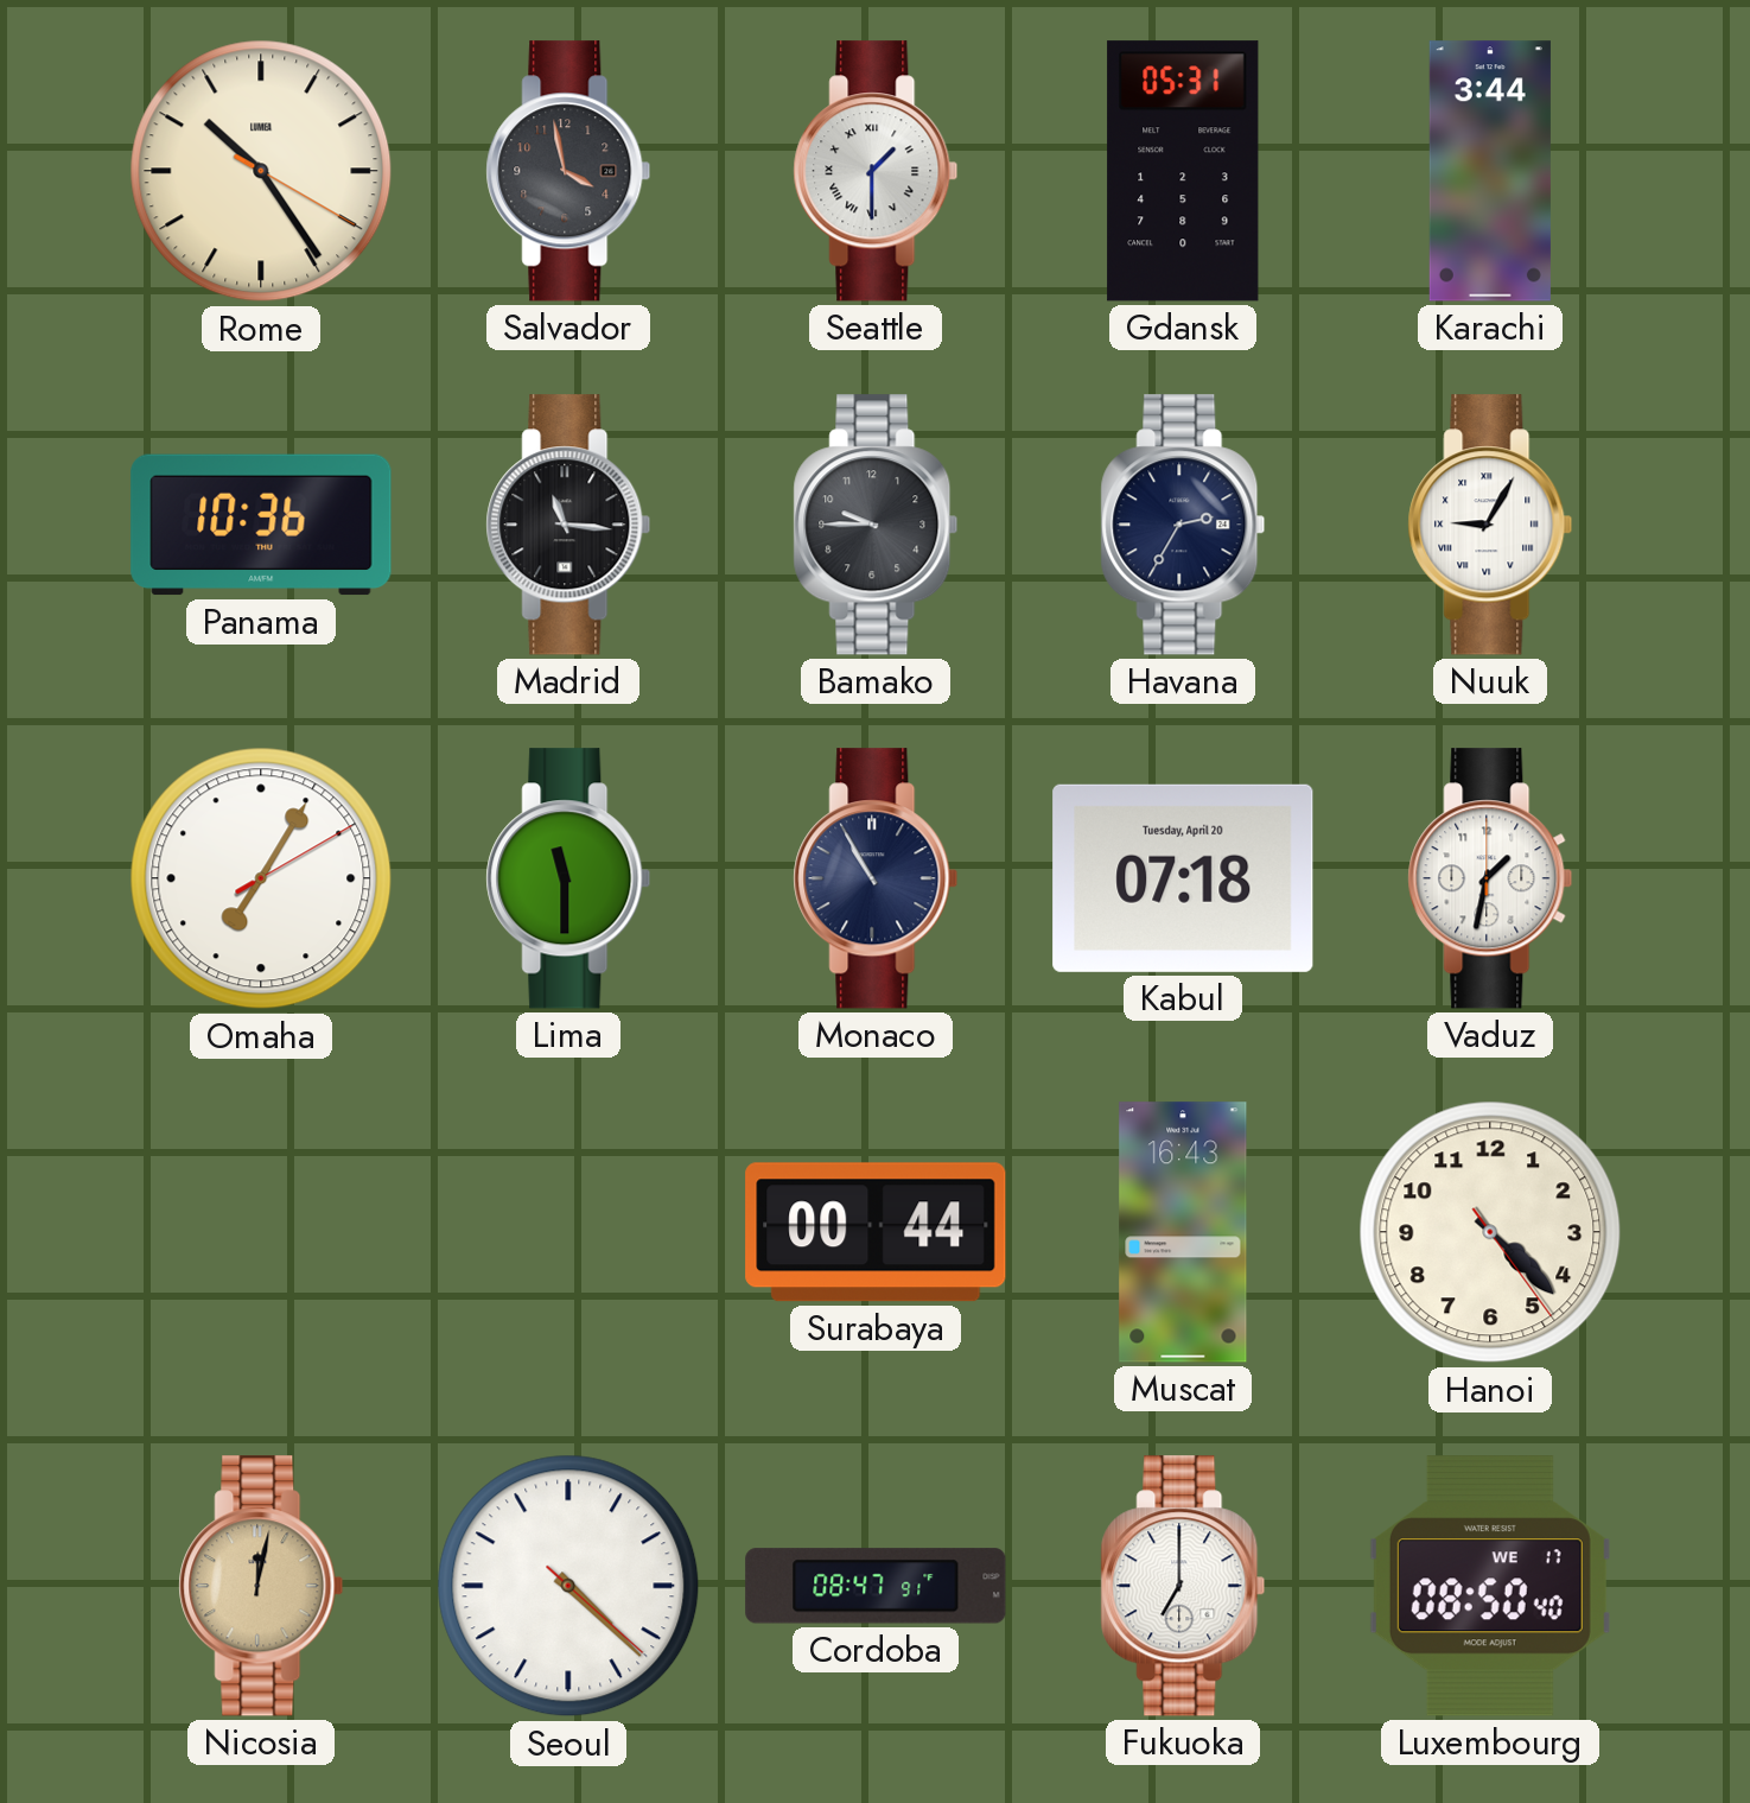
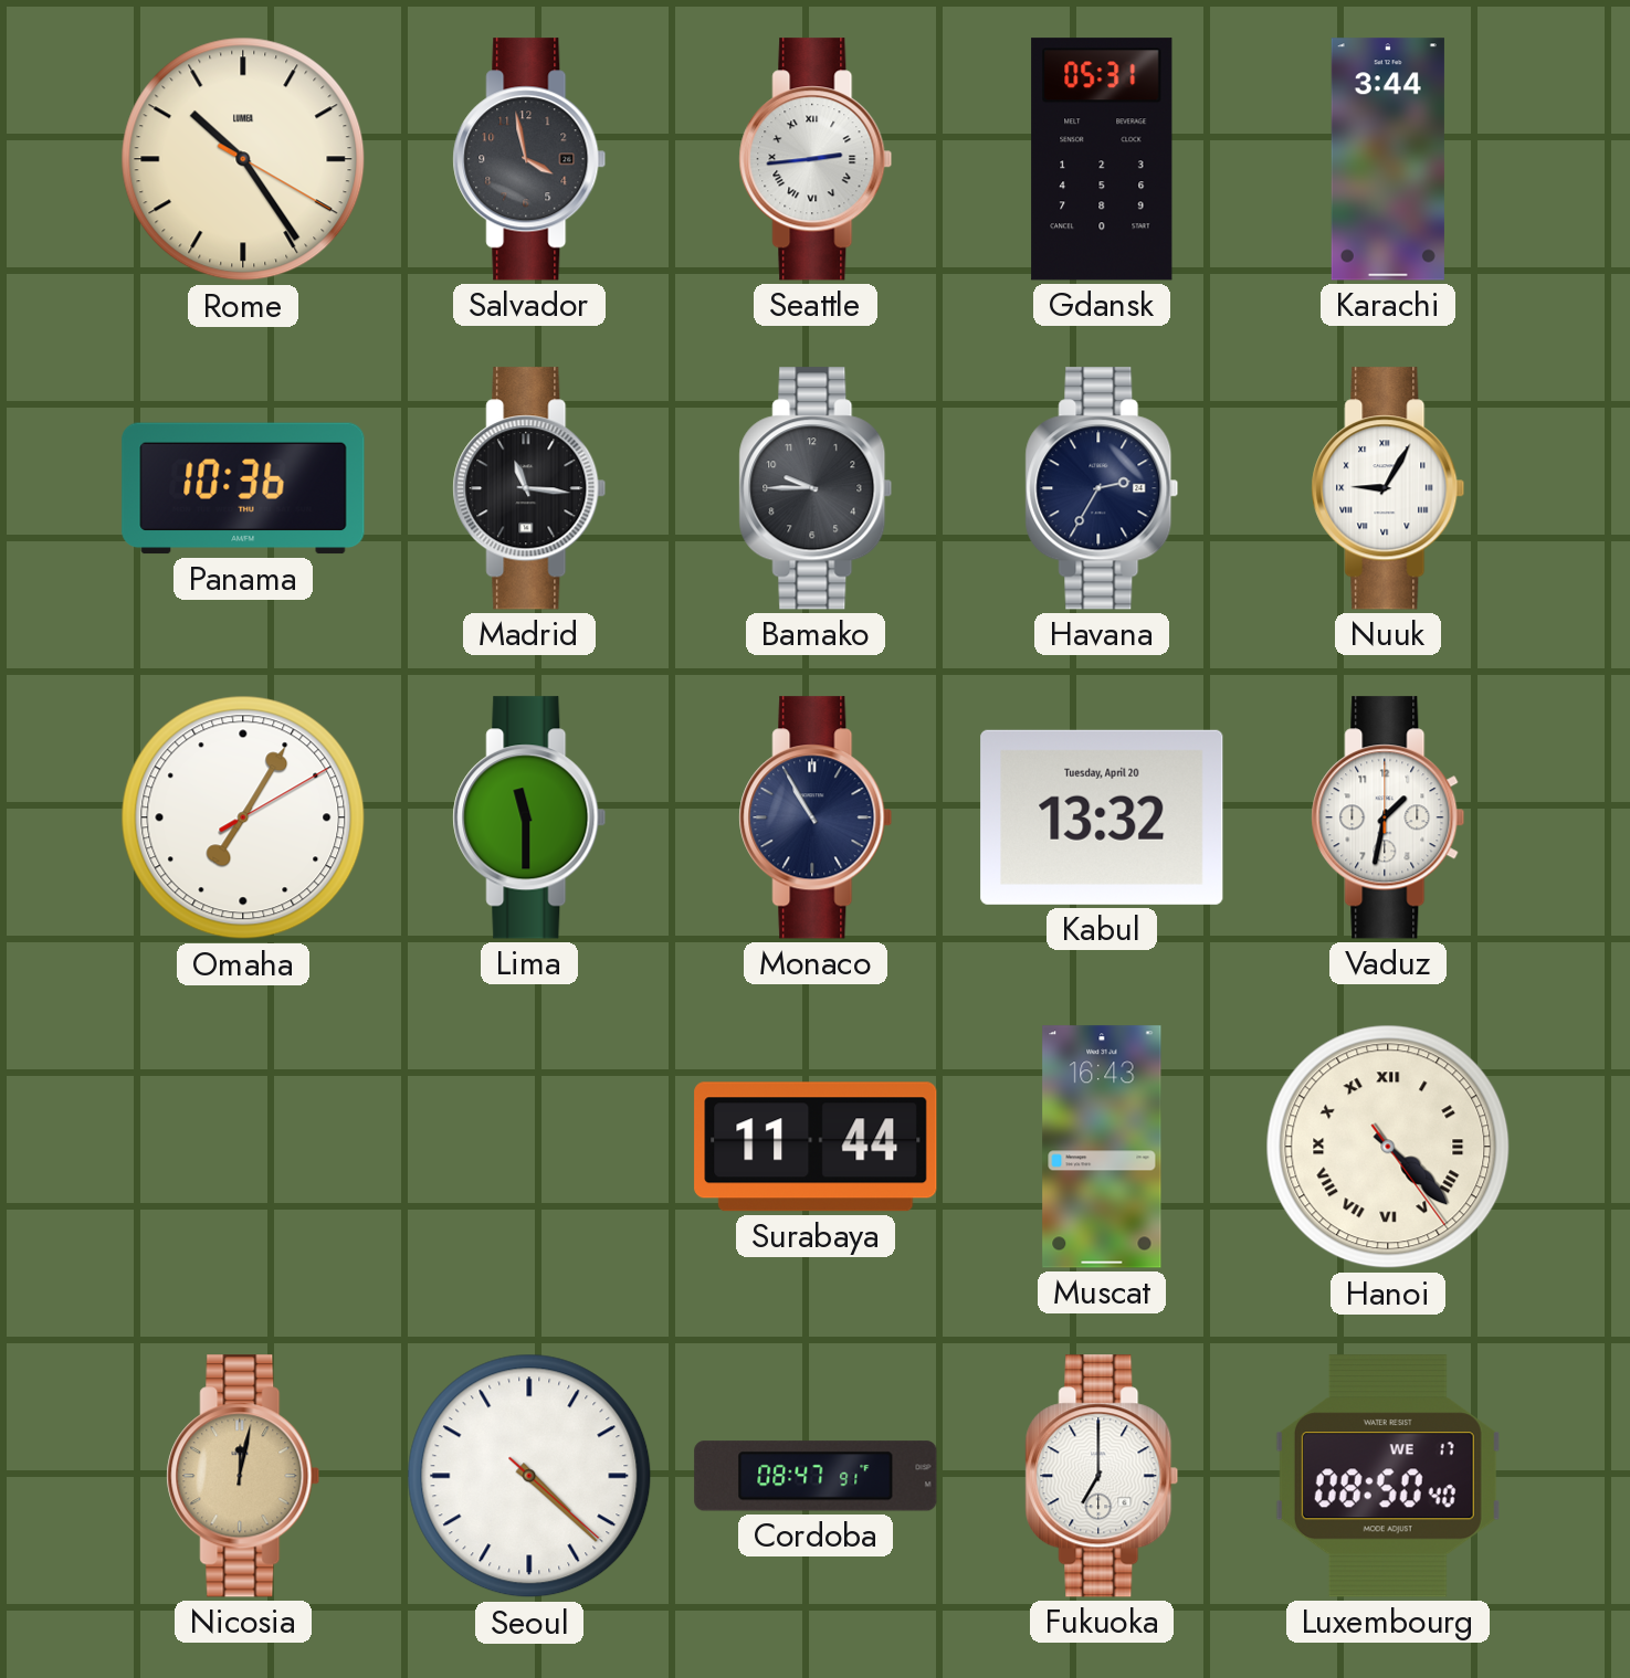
Seattle: 1:30 -> 2:44
Kabul: 07:18 -> 13:32
Surabaya: 00:44 -> 11:44
Hanoi numerals: Arabic -> Roman
